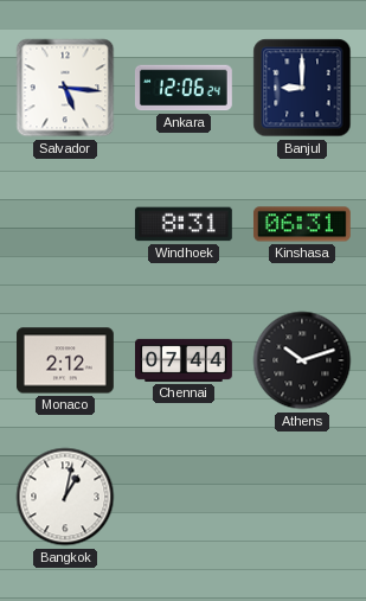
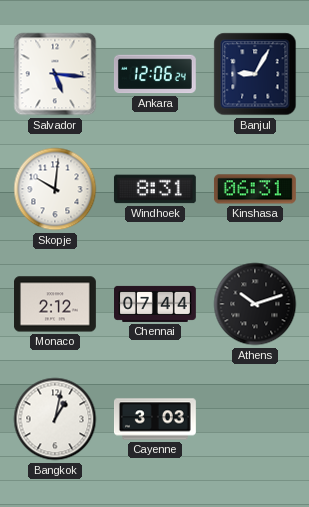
Banjul: 9:00 -> 9:05
Skopje: none -> 10:01
Cayenne: none -> 3:03
